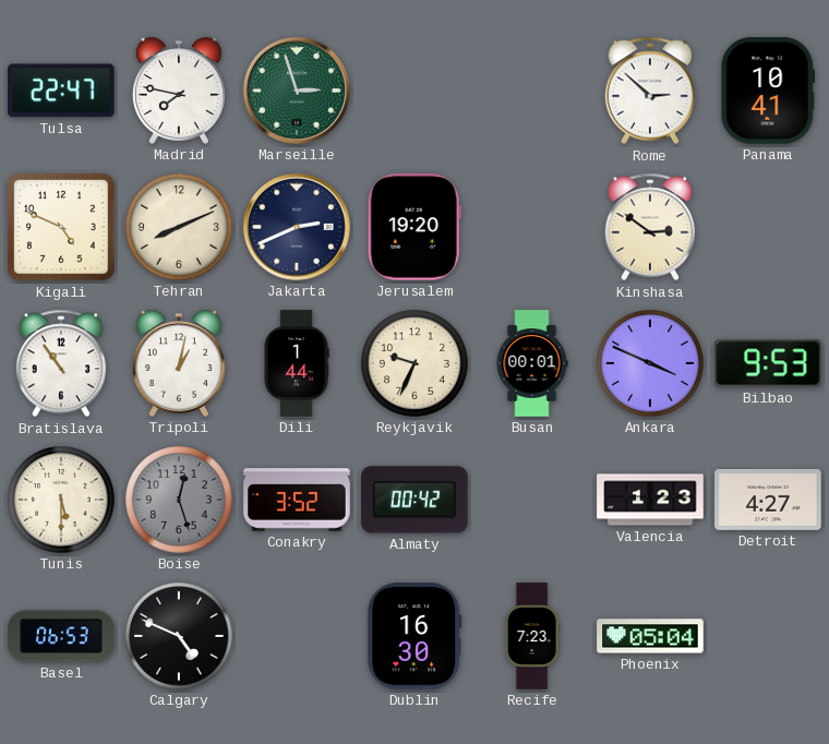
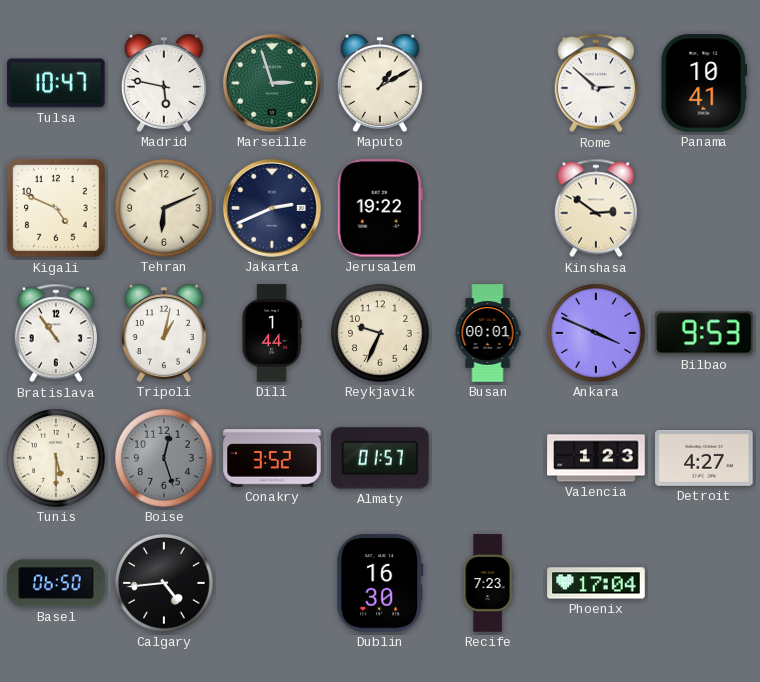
Tulsa: 22:47 -> 10:47
Madrid: 7:47 -> 5:47
Maputo: none -> 1:10
Tehran: 8:11 -> 6:11
Jerusalem: 19:20 -> 19:22
Almaty: 00:42 -> 01:57
Basel: 06:53 -> 06:50
Calgary: 4:49 -> 4:44
Phoenix: 05:04 -> 17:04
